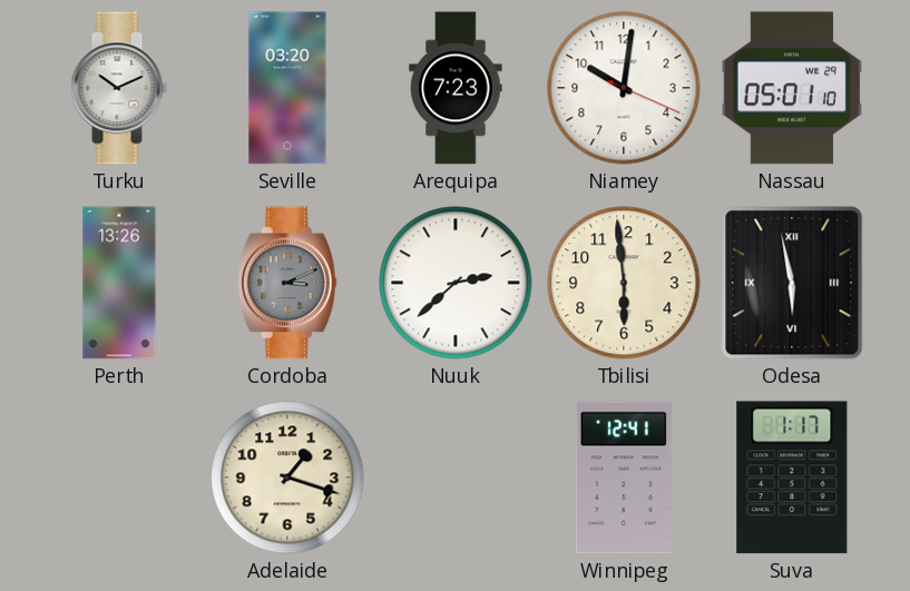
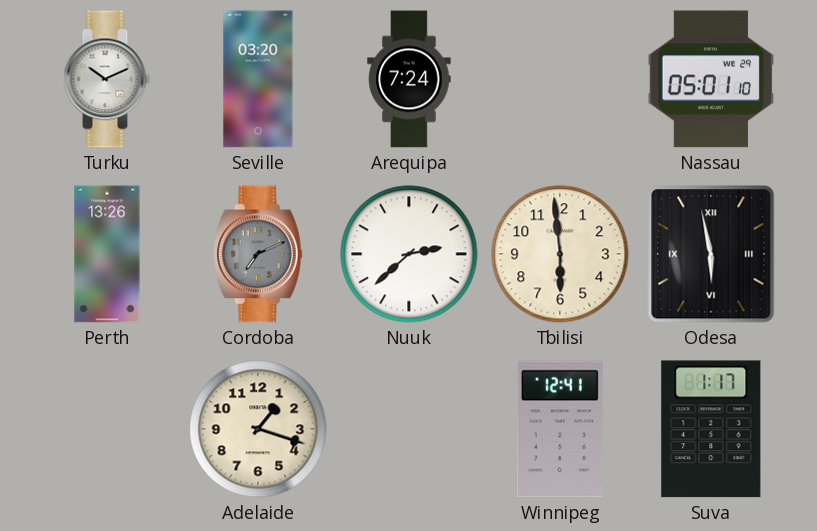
Arequipa: 7:23 -> 7:24
Niamey: 10:01 -> none
Cordoba: 3:11 -> 7:11
